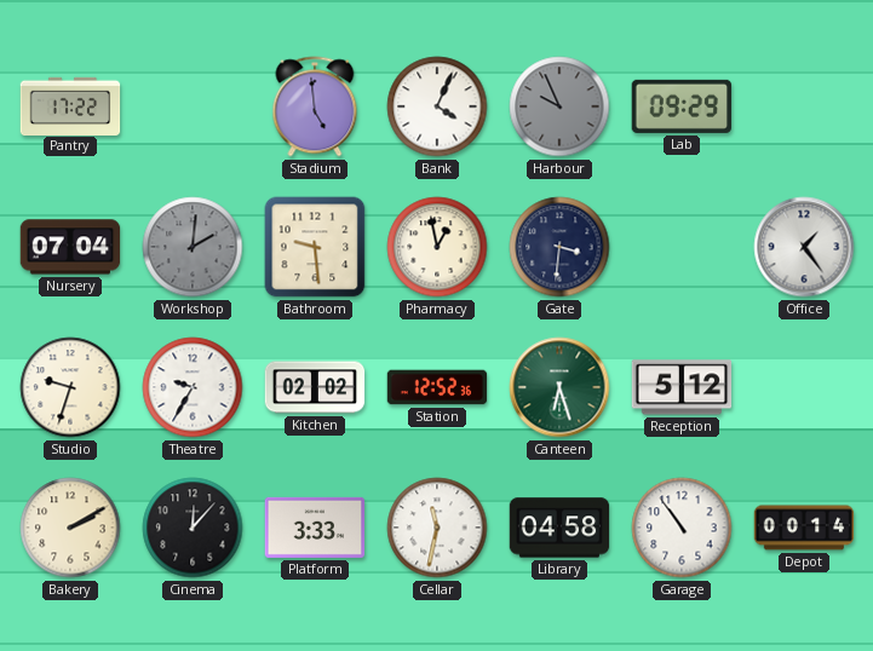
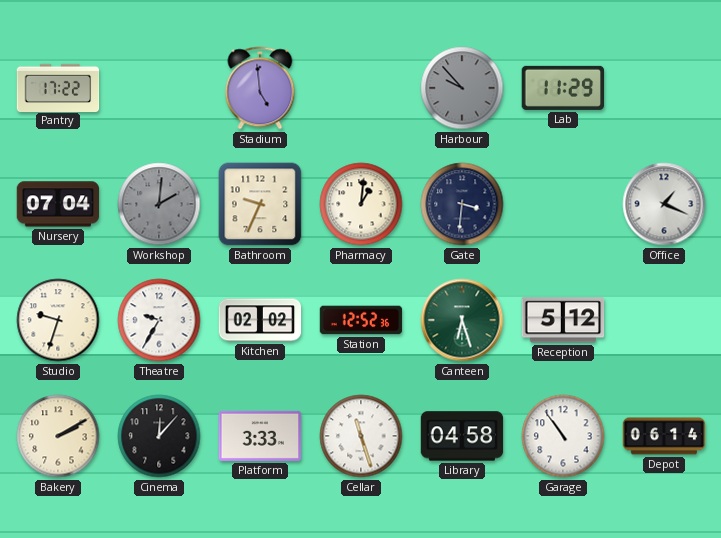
Bank: 4:04 -> none
Harbour: 9:56 -> 9:53
Lab: 09:29 -> 11:29
Bathroom: 9:29 -> 9:34
Pharmacy: 12:58 -> 1:01
Office: 1:24 -> 1:19
Cellar: 11:32 -> 11:27
Depot: 00:14 -> 06:14
